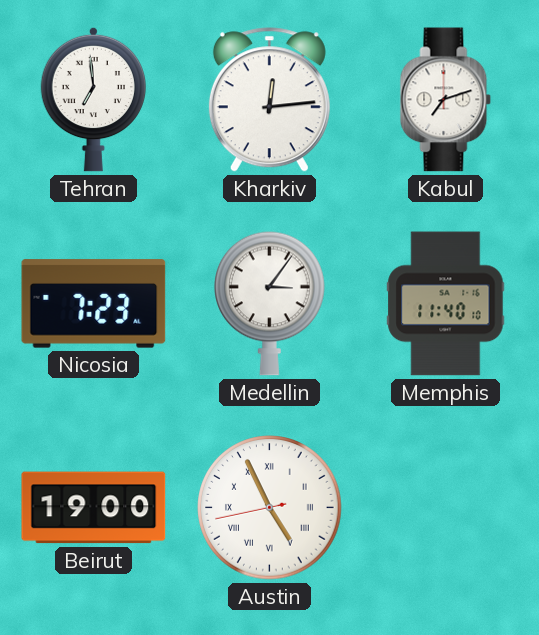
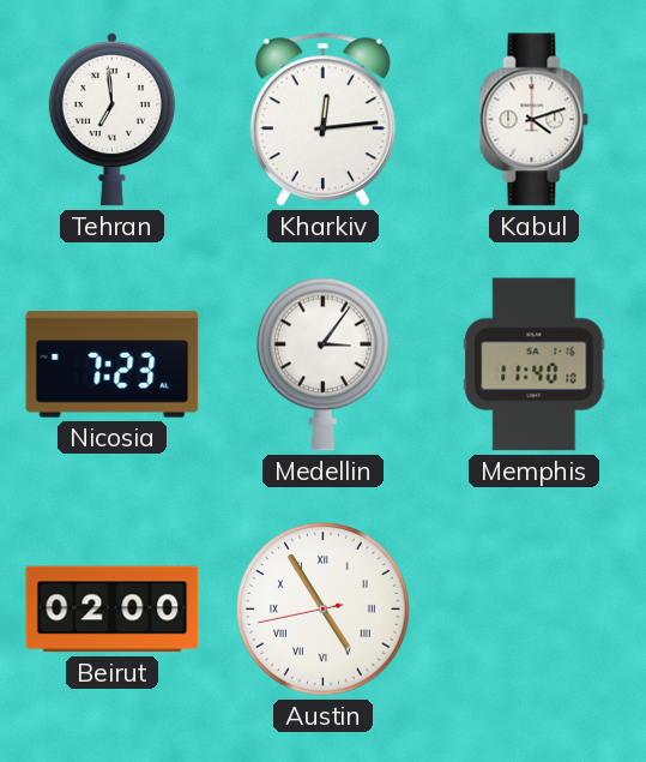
Kabul: 7:12 -> 4:12
Beirut: 19:00 -> 02:00
Austin: 4:55 -> 4:54
